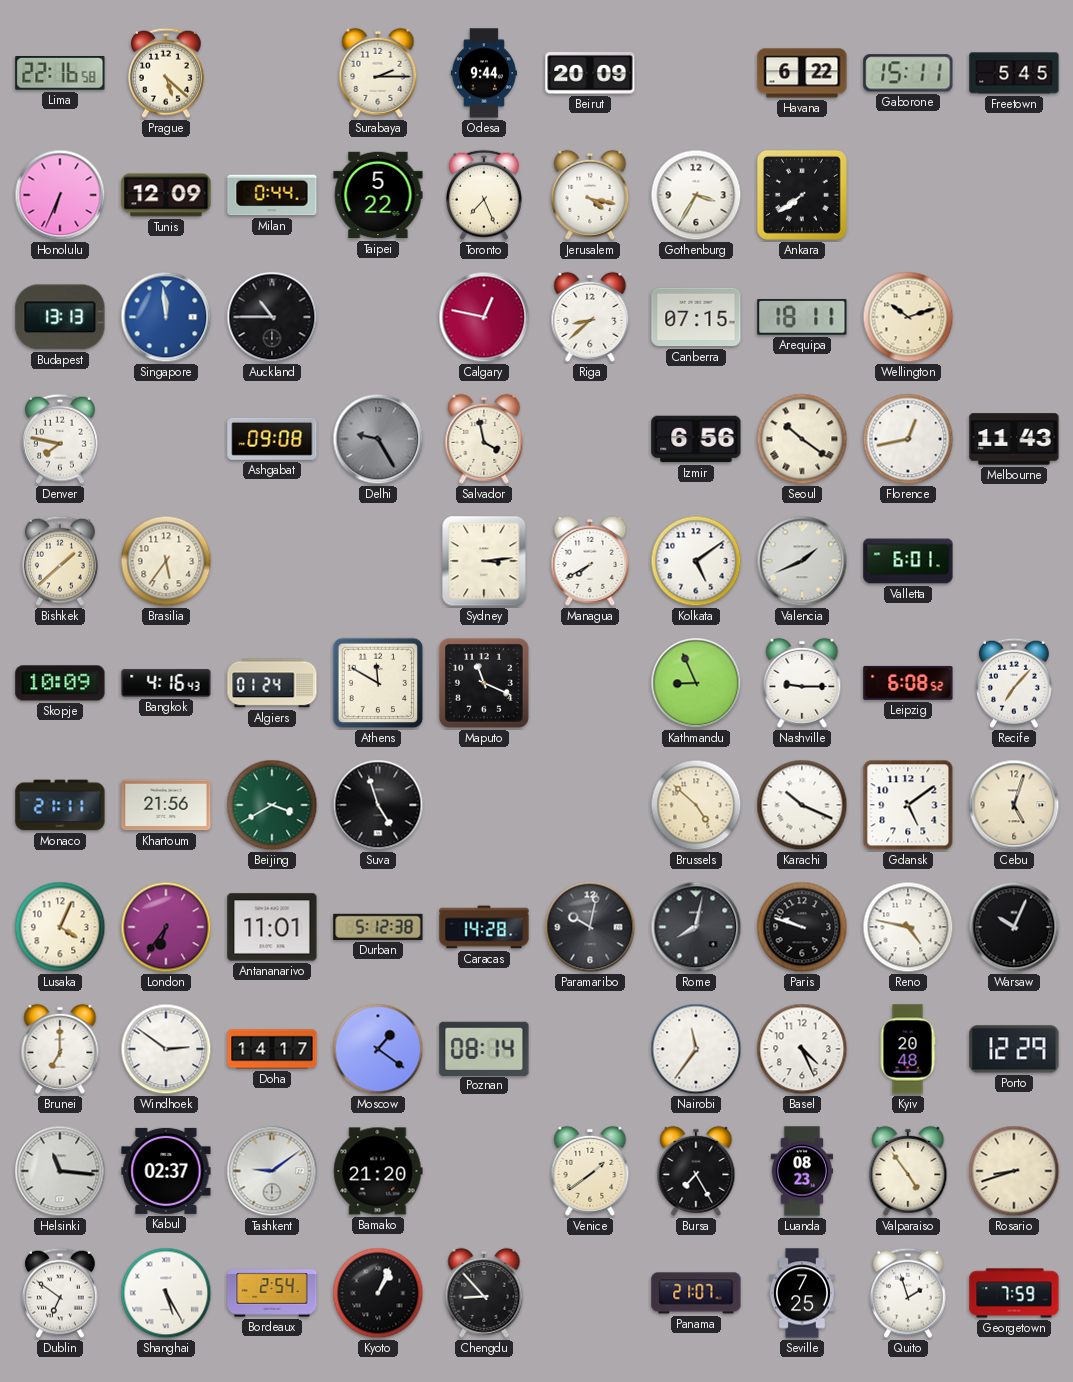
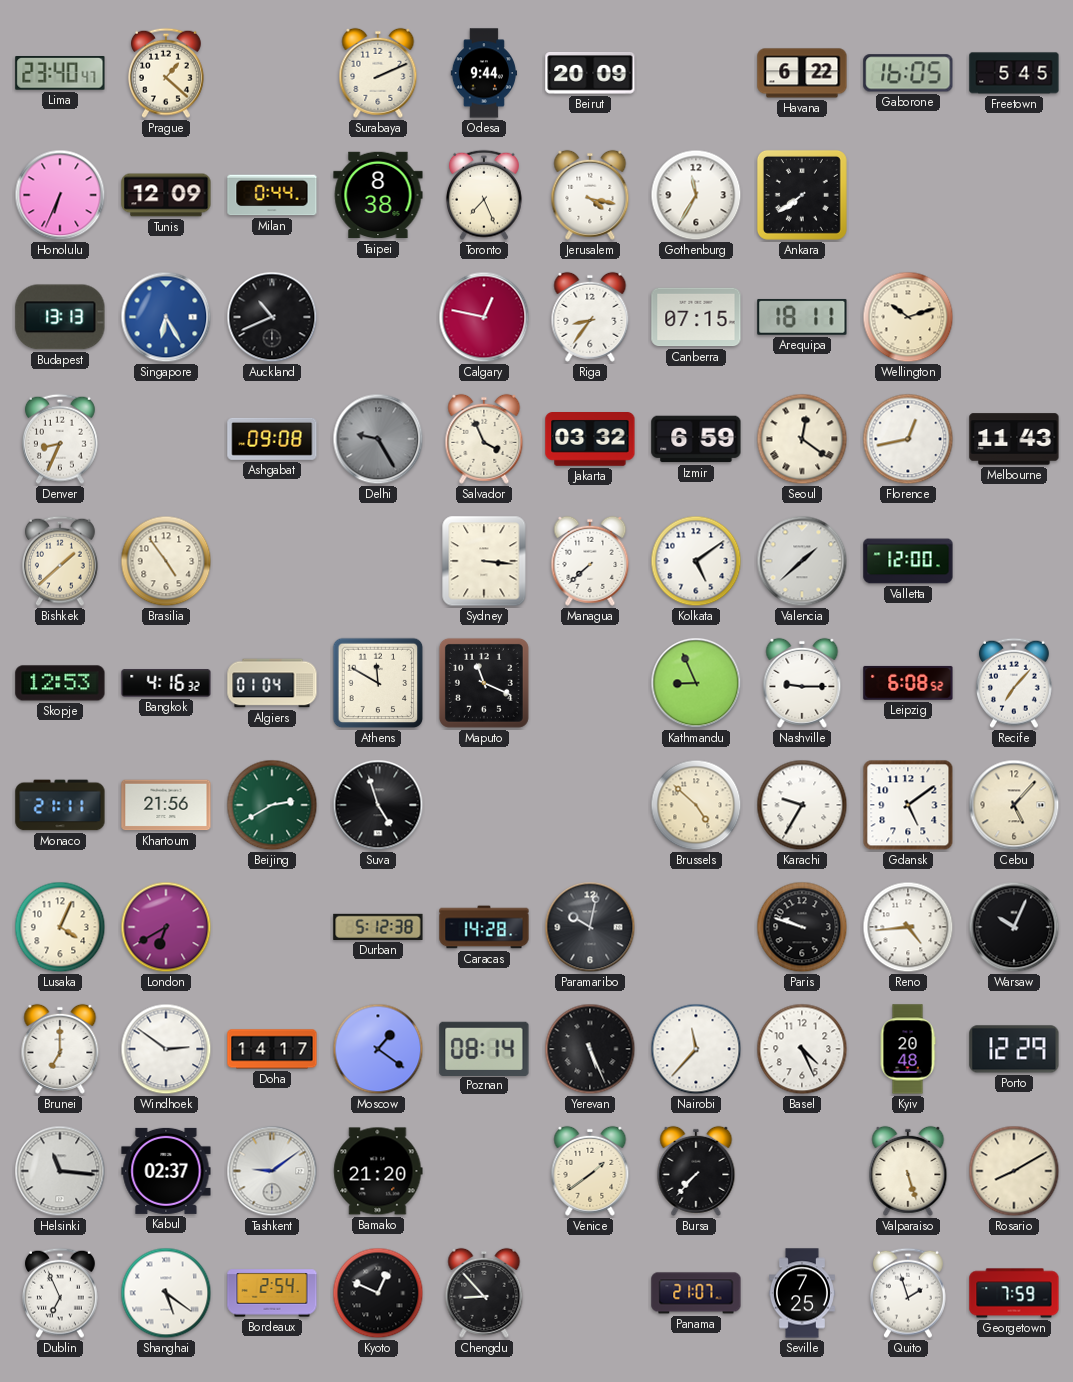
Lima: 22:16 -> 23:40
Prague: 5:22 -> 1:22
Surabaya: 2:15 -> 2:11
Gaborone: 15:11 -> 16:05
Taipei: 5:22 -> 8:38
Gothenburg: 3:35 -> 11:35
Singapore: 11:59 -> 6:25
Auckland: 10:45 -> 10:41
Riga: 8:38 -> 8:36
Denver: 7:47 -> 8:34
Salvador: 3:58 -> 3:56
Jakarta: none -> 03:32
Izmir: 6:56 -> 6:59
Seoul: 10:21 -> 12:21
Brasilia: 5:36 -> 4:54
Sydney: 3:14 -> 3:16
Managua: 7:40 -> 7:38
Valencia: 1:41 -> 1:38
Valletta: 6:01 -> 12:00
Skopje: 10:09 -> 12:53
Bangkok: 4:16:43 -> 4:16:32
Algiers: 01:24 -> 01:04
Beijing: 3:40 -> 2:40
Karachi: 10:19 -> 9:35
Cebu: 5:03 -> 5:07
London: 6:36 -> 6:40
Antananarivo: 11:01 -> none
Rome: 8:02 -> none
Reno: 4:47 -> 4:44
Yerevan: none -> 5:26
Nairobi: 11:36 -> 11:37
Bursa: 7:25 -> 7:37
Luanda: 08:23 -> none
Valparaiso: 4:54 -> 5:27
Rosario: 8:42 -> 8:10
Dublin: 6:51 -> 6:56
Shanghai: 5:25 -> 5:21
Kyoto: 1:04 -> 12:49
